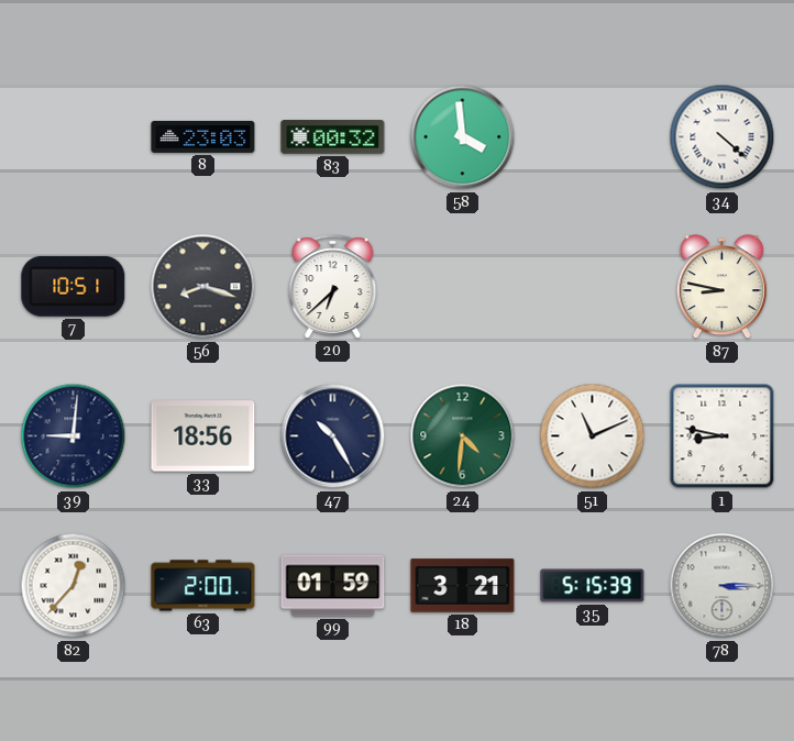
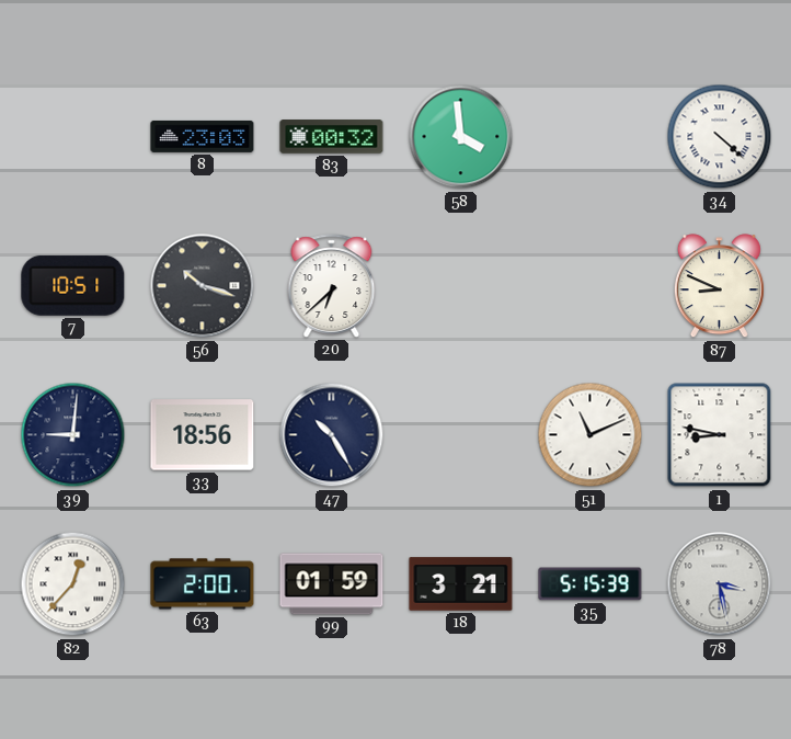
56: 8:18 -> 10:18
87: 8:47 -> 8:49
24: 4:31 -> none
78: 3:15 -> 3:28
